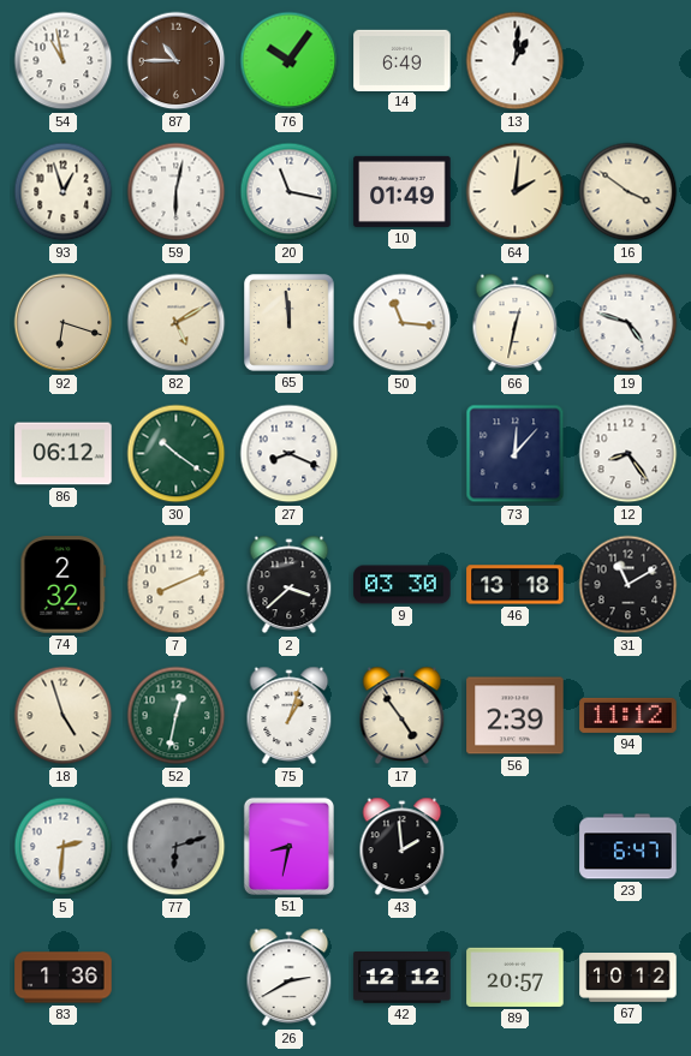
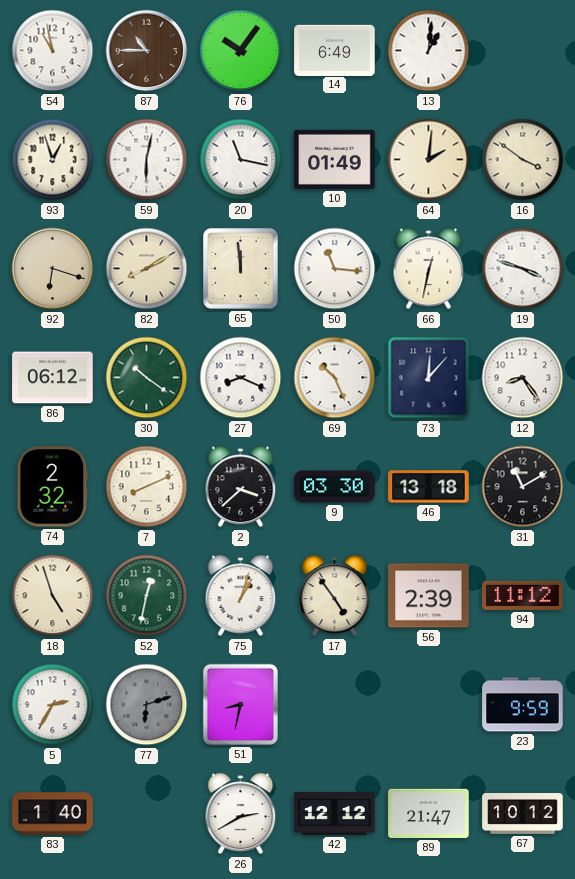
82: 5:10 -> 8:10
19: 4:48 -> 3:48
69: none -> 10:26
5: 2:31 -> 2:35
43: 1:59 -> none
23: 6:47 -> 9:59
83: 1:36 -> 1:40
89: 20:57 -> 21:47
